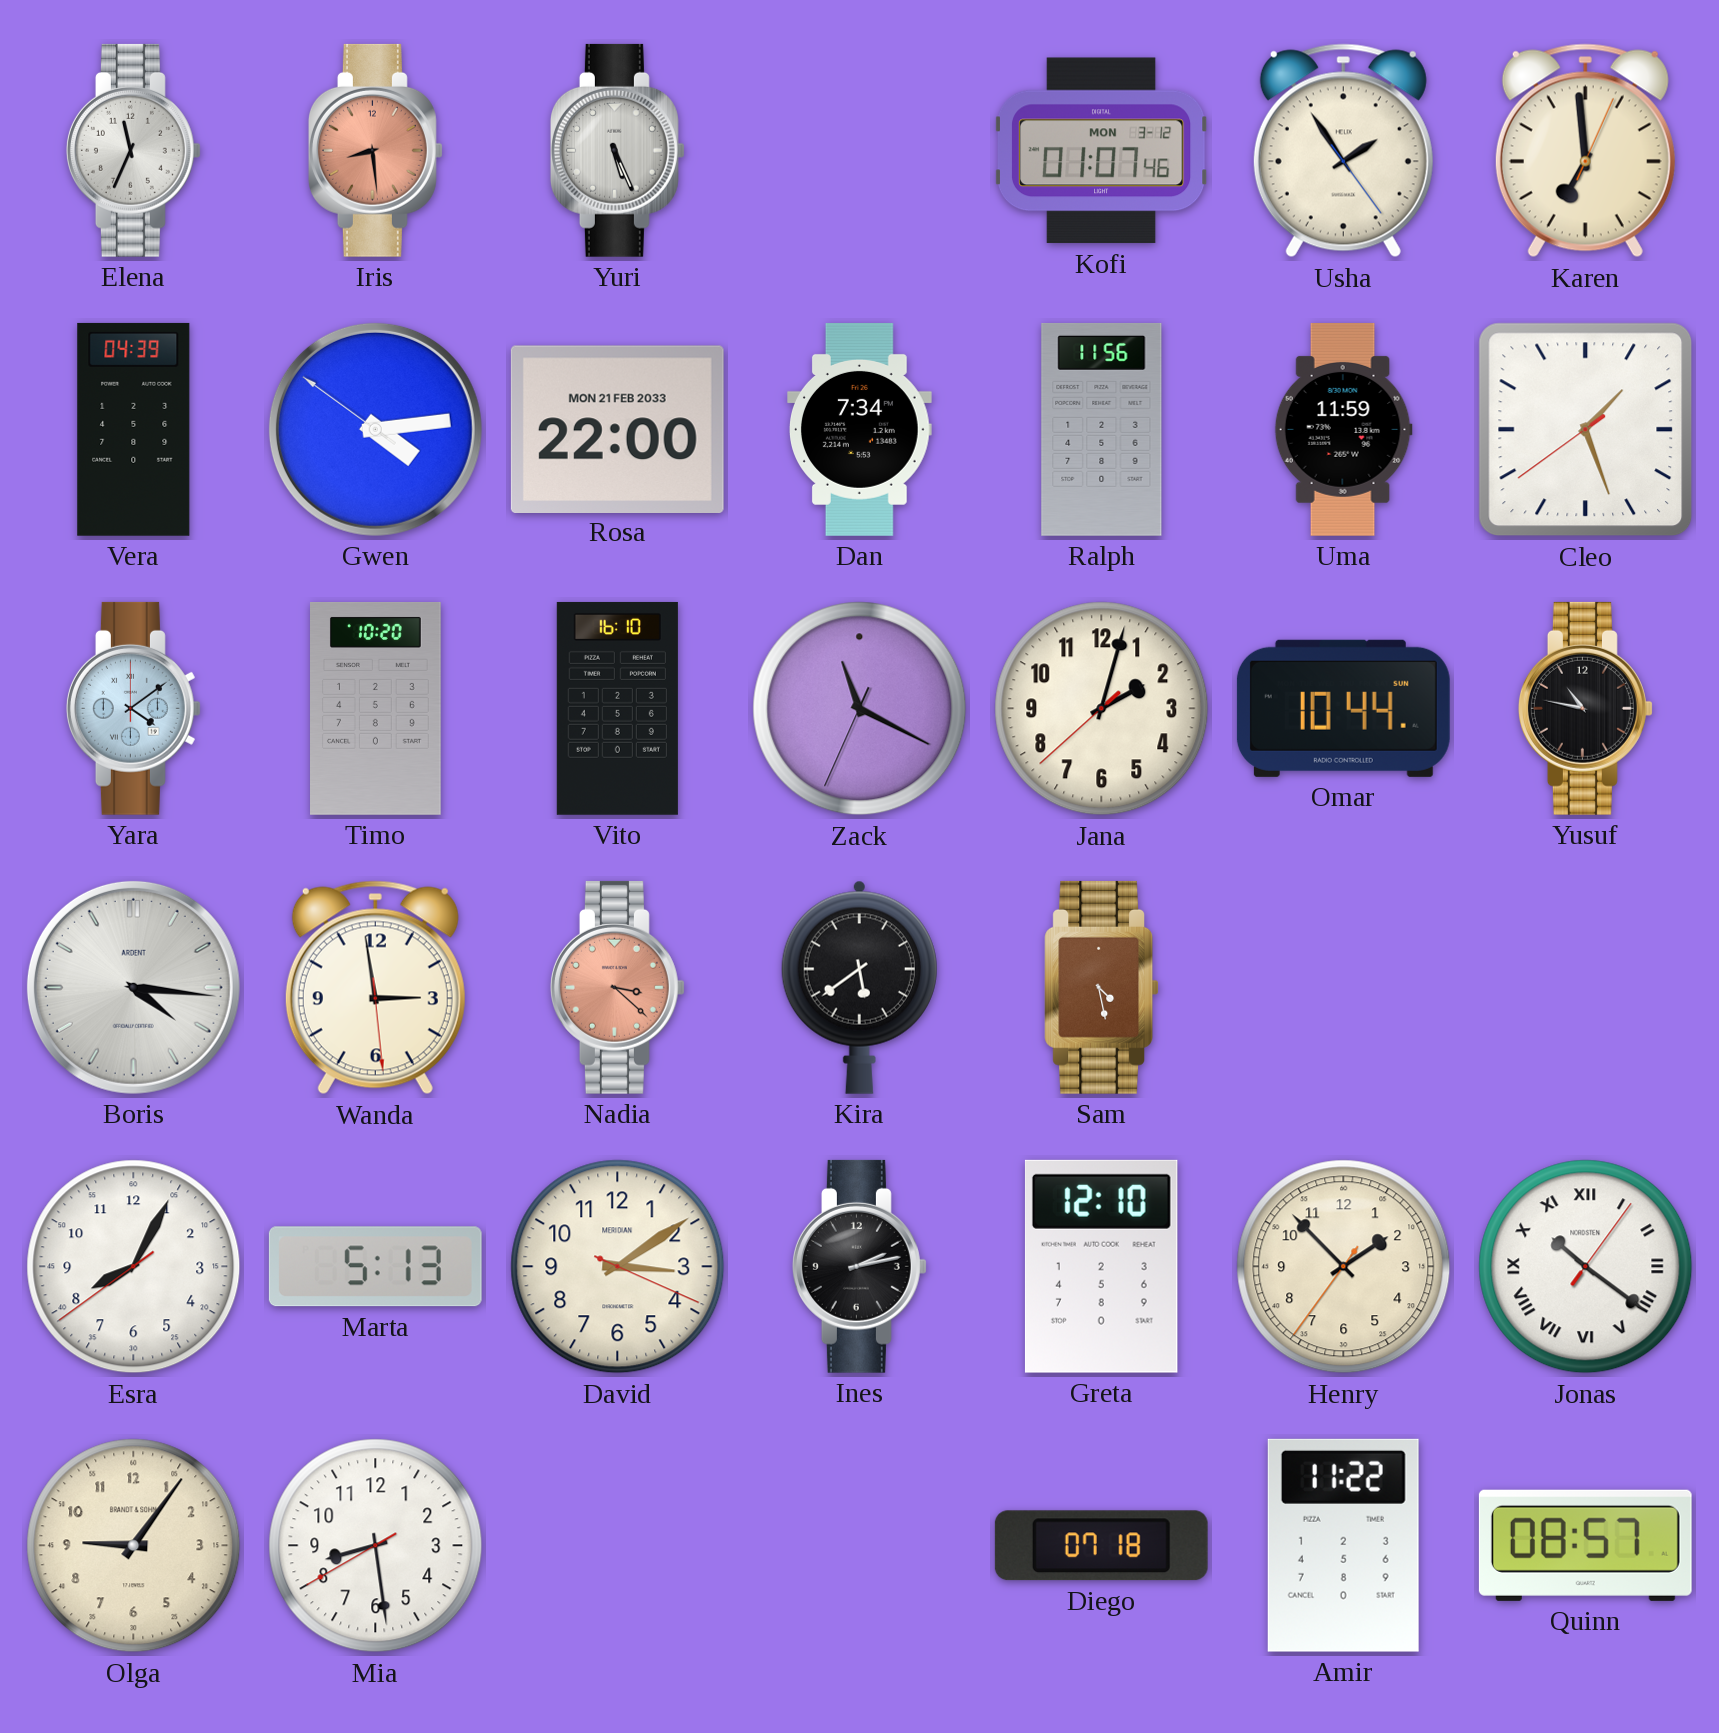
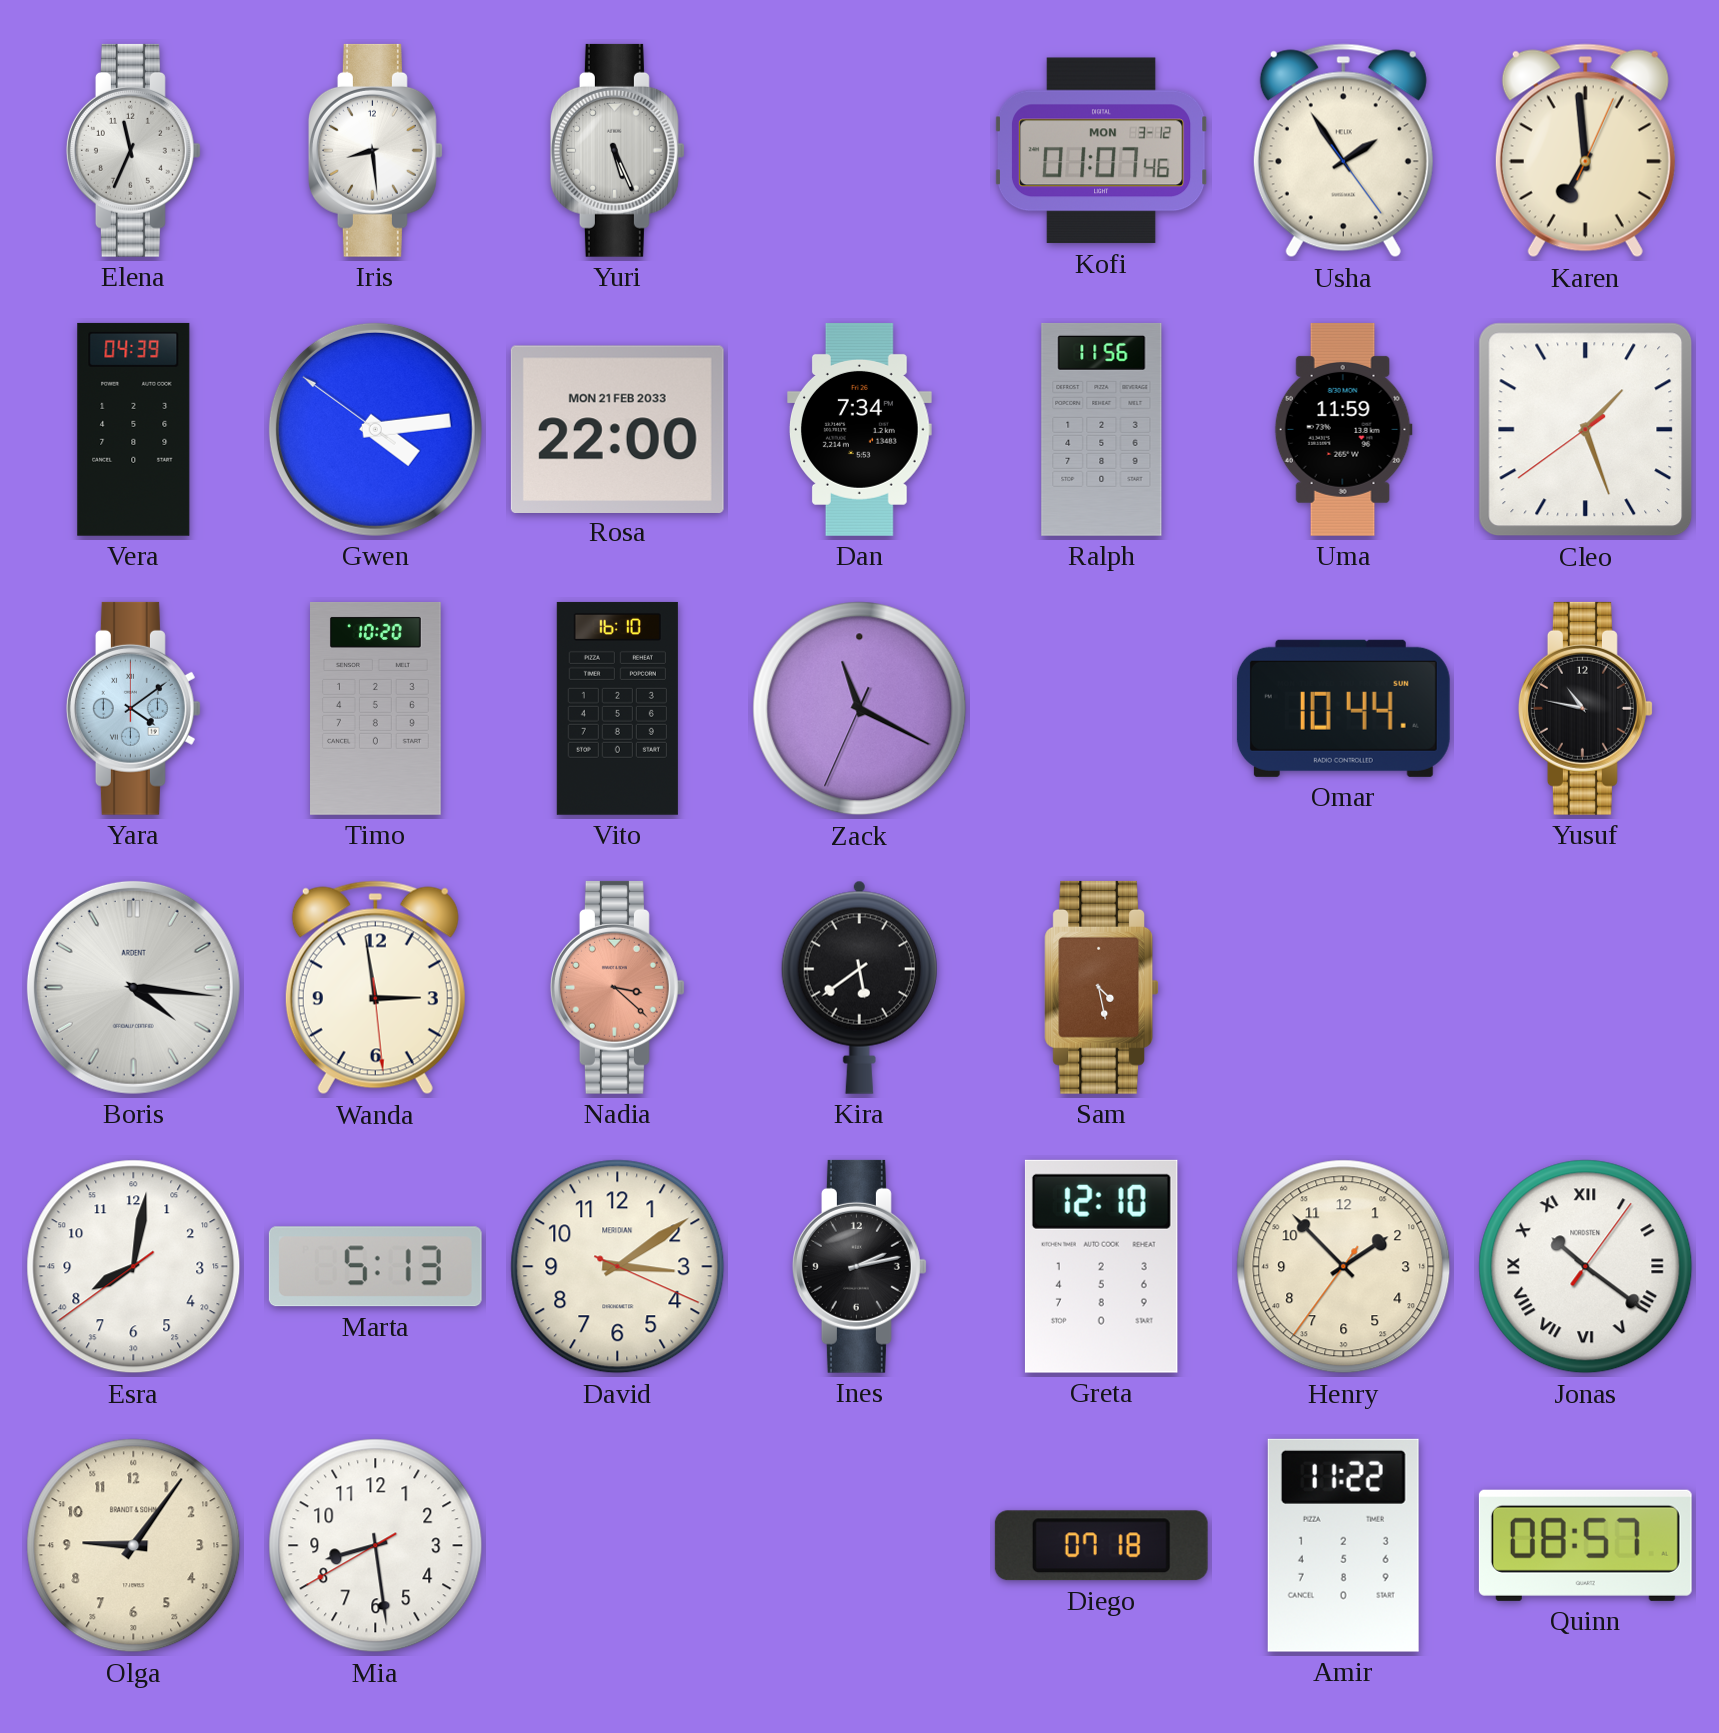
Iris dial: salmon -> white
Jana: 2:02 -> none
Esra: 8:04 -> 8:01
